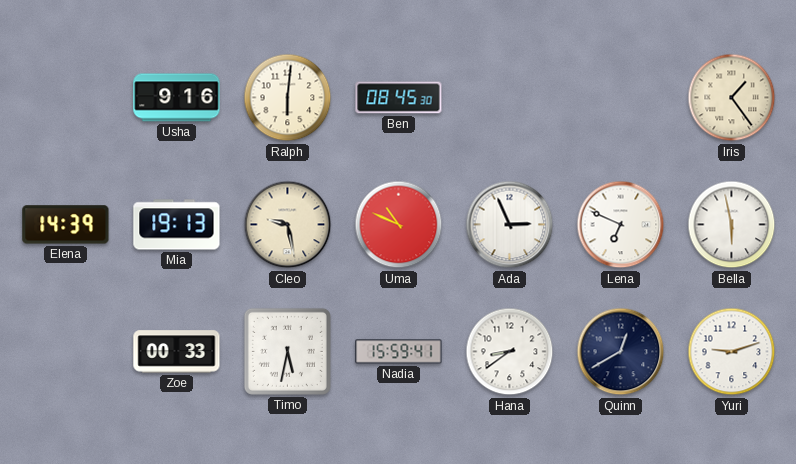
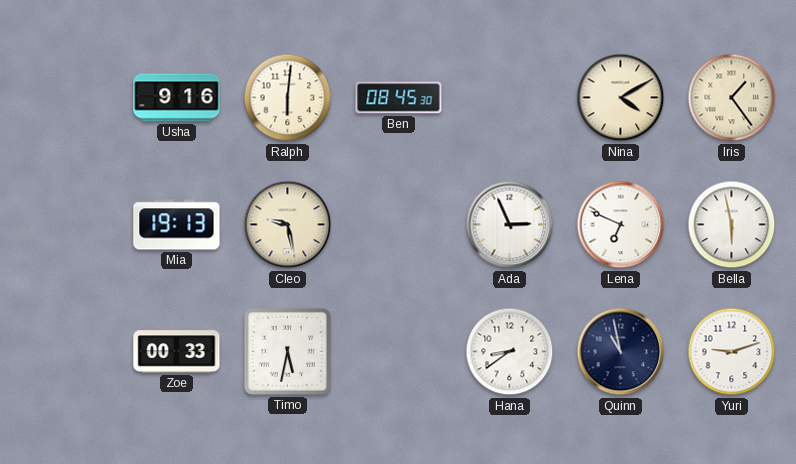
Nina: none -> 4:10
Elena: 14:39 -> none
Uma: 10:49 -> none
Nadia: 15:59 -> none
Quinn: 12:40 -> 10:58
